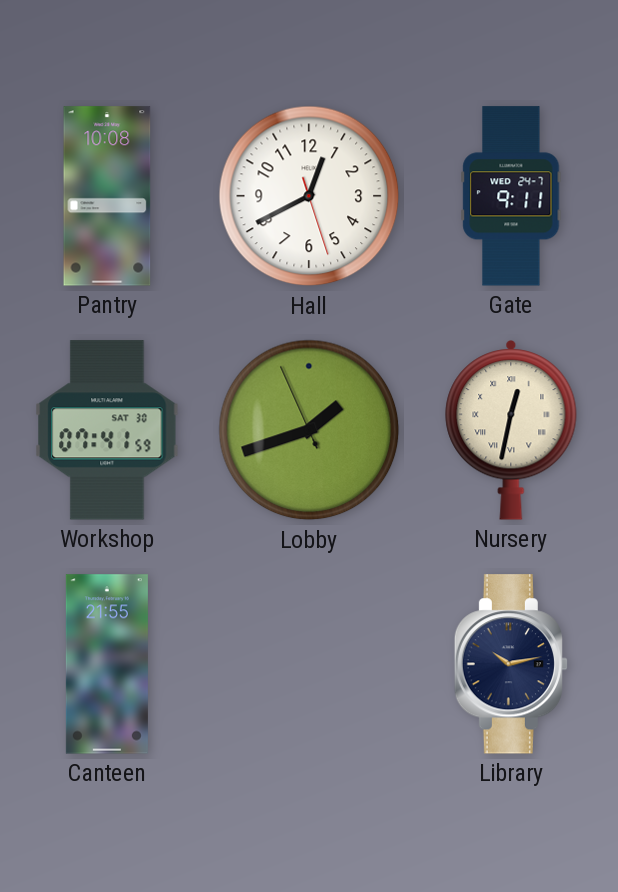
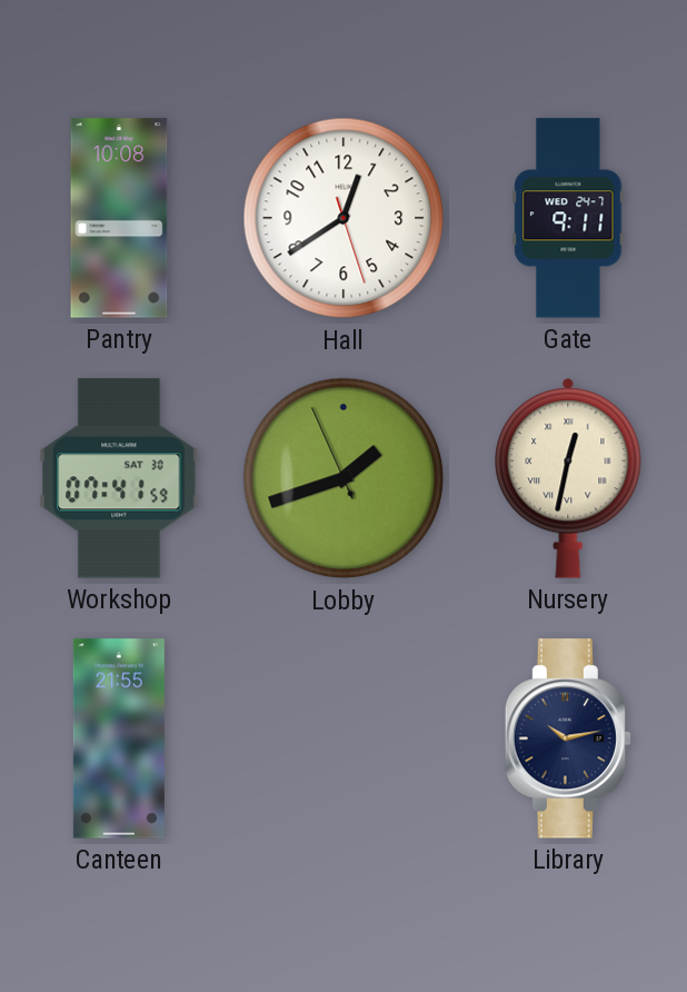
Hall: 12:40 -> 12:39
